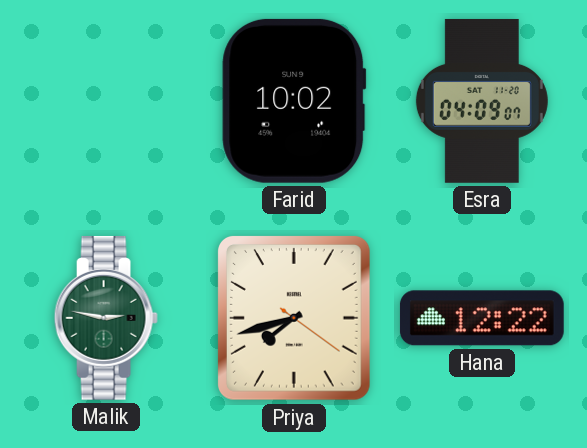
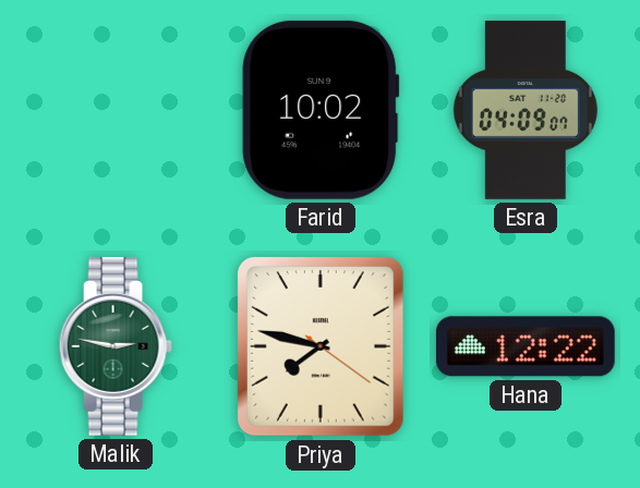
Priya: 7:42 -> 7:47
